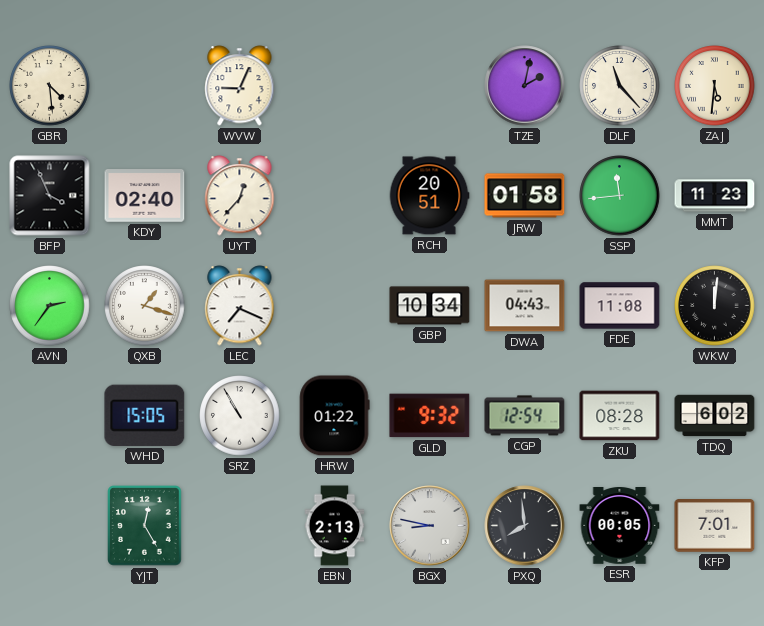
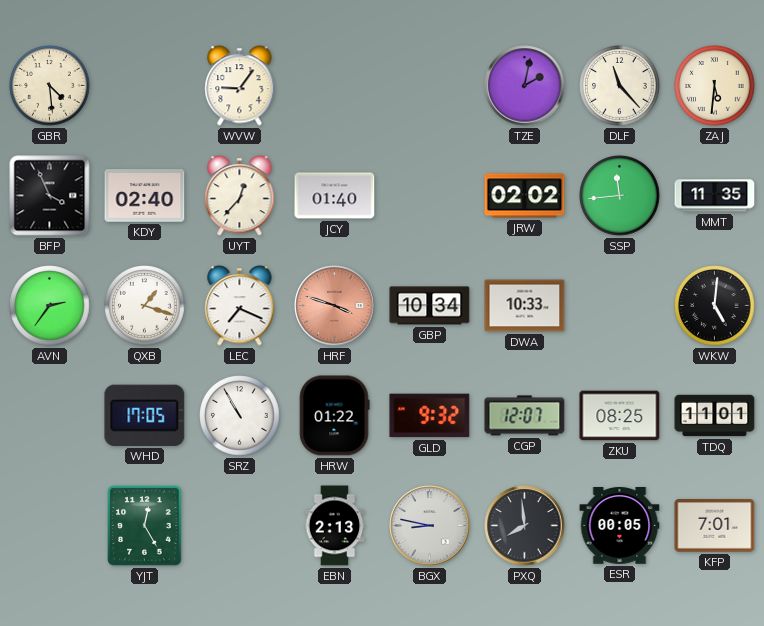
WVW: 9:04 -> 9:06
JCY: none -> 01:40
RCH: 20:51 -> none
JRW: 01:58 -> 02:02
MMT: 11:23 -> 11:35
HRF: none -> 3:48
DWA: 04:43 -> 10:33
FDE: 11:08 -> none
WKW: 12:01 -> 5:01
WHD: 15:05 -> 17:05
CGP: 12:54 -> 12:07
ZKU: 08:28 -> 08:25
TDQ: 6:02 -> 11:01
